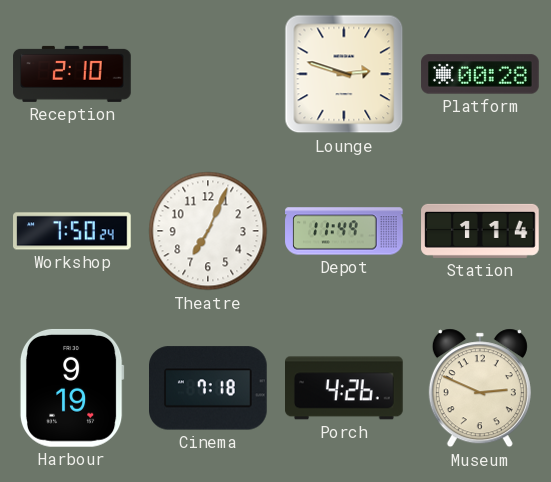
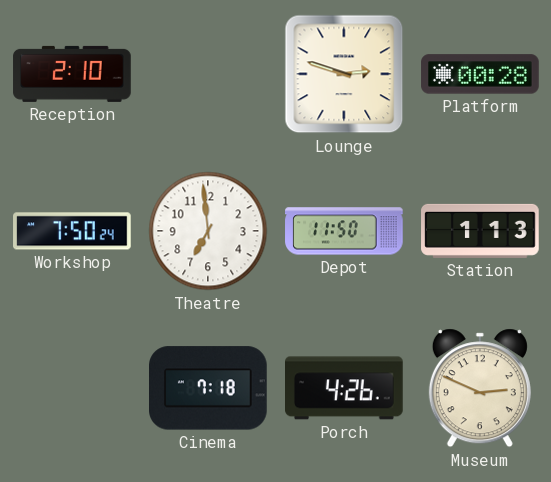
Theatre: 7:04 -> 6:59
Depot: 11:49 -> 11:50
Station: 1:14 -> 1:13
Harbour: 9:19 -> none
